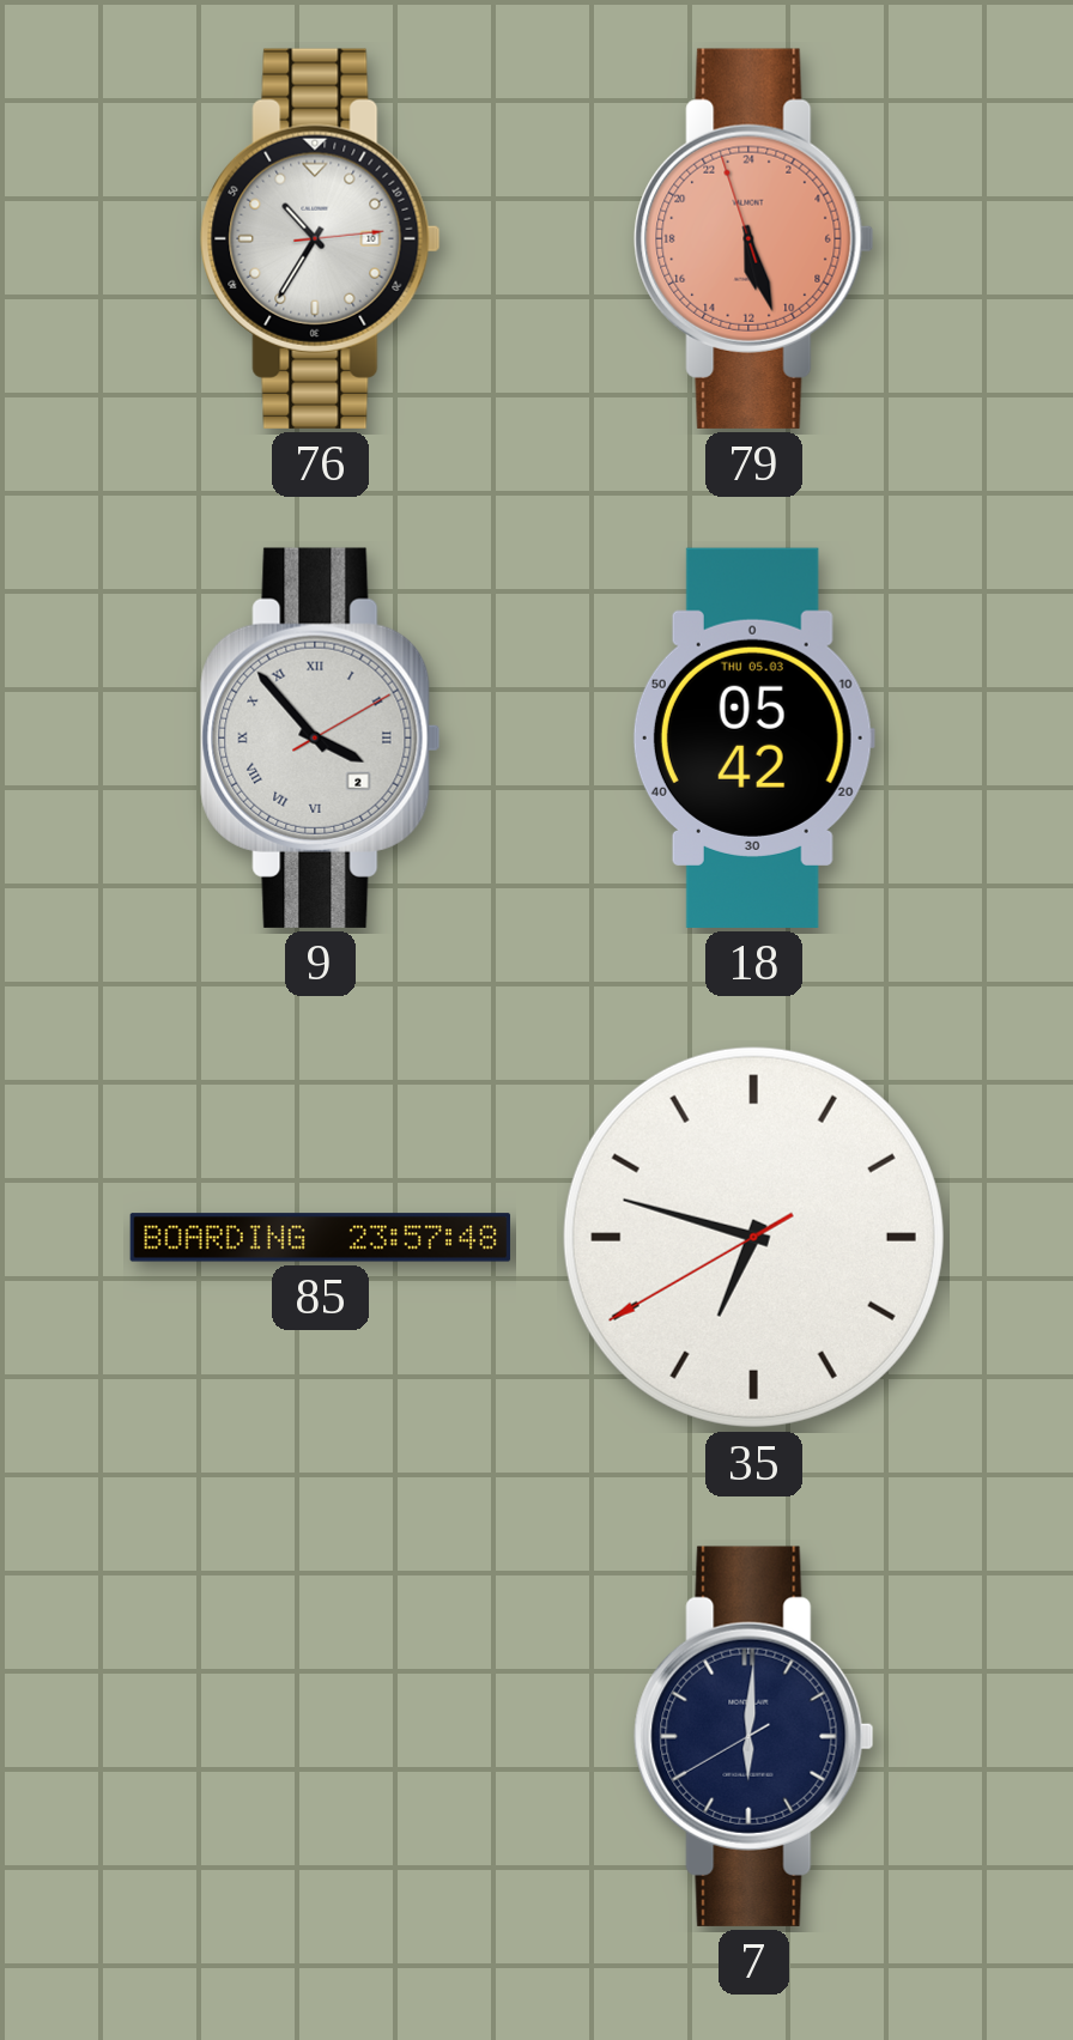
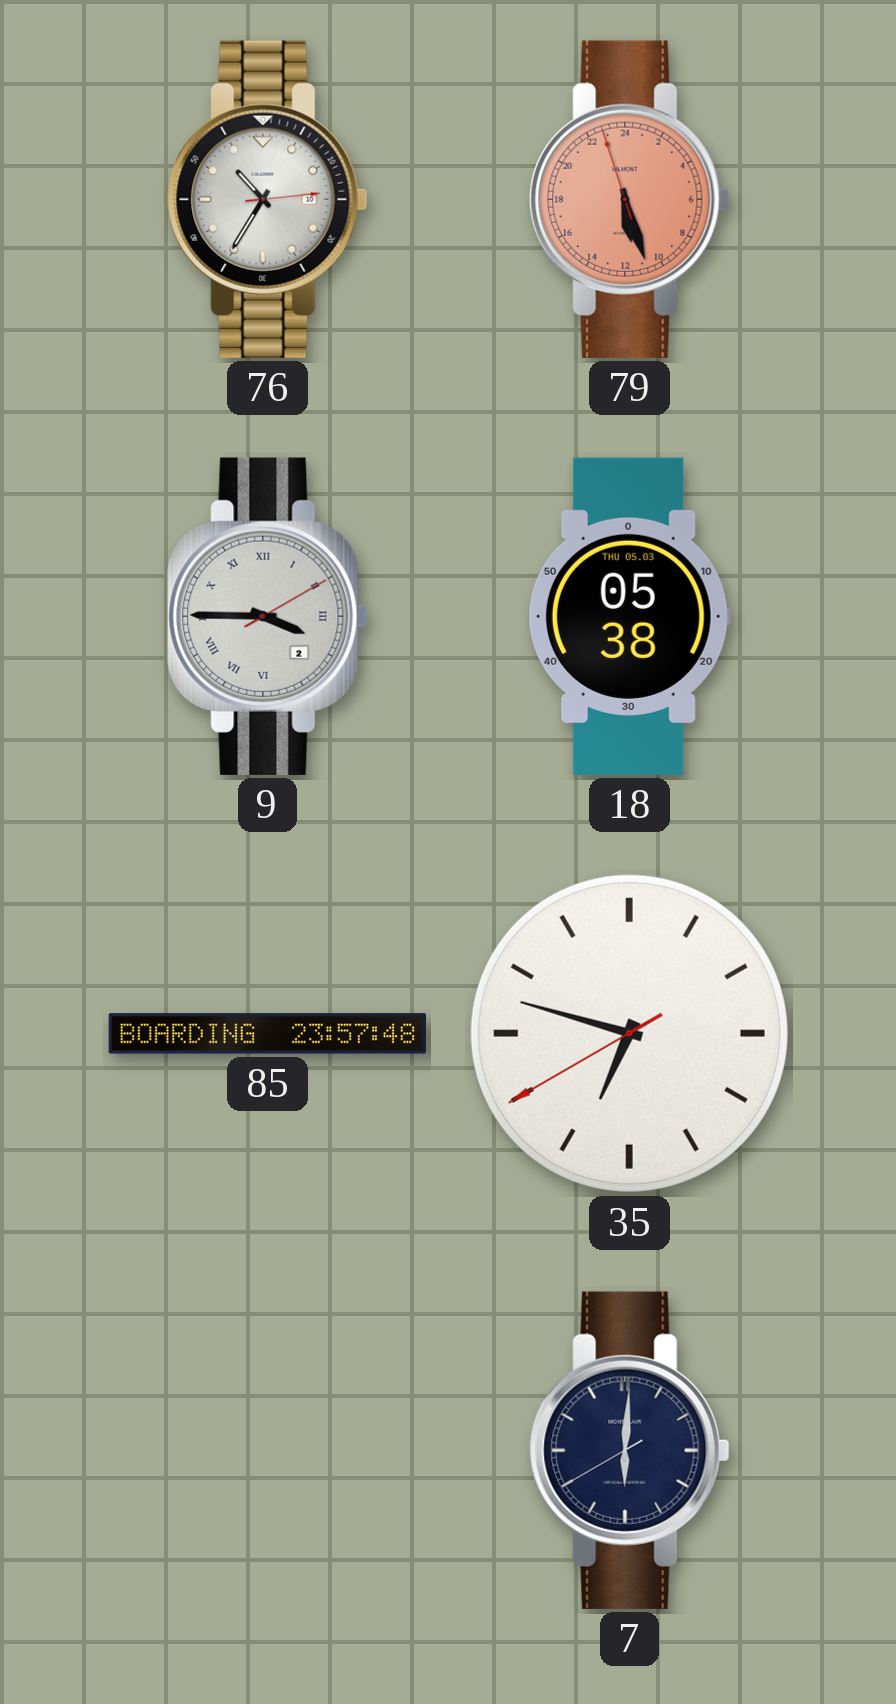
9: 3:53 -> 3:45
18: 05:42 -> 05:38
